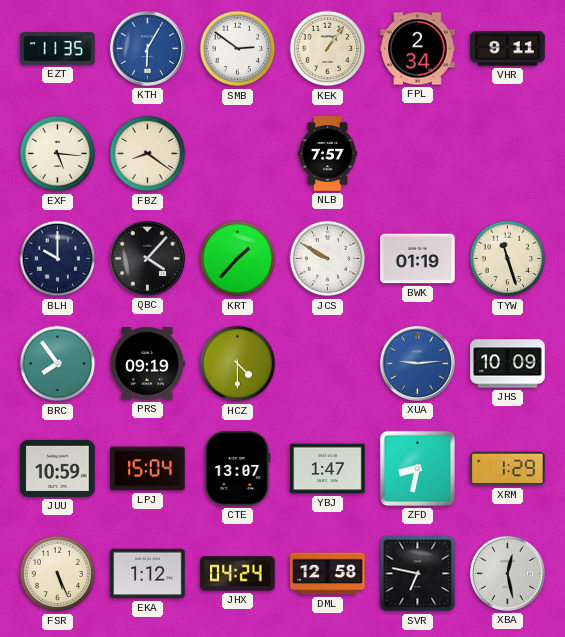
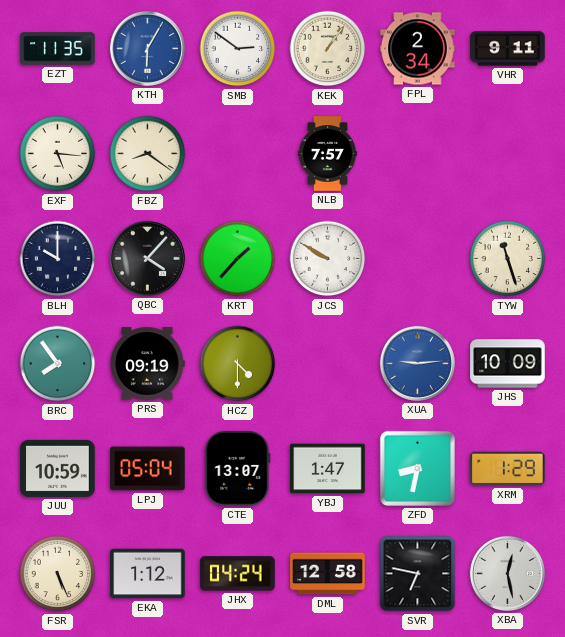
BWK: 01:19 -> none
LPJ: 15:04 -> 05:04
